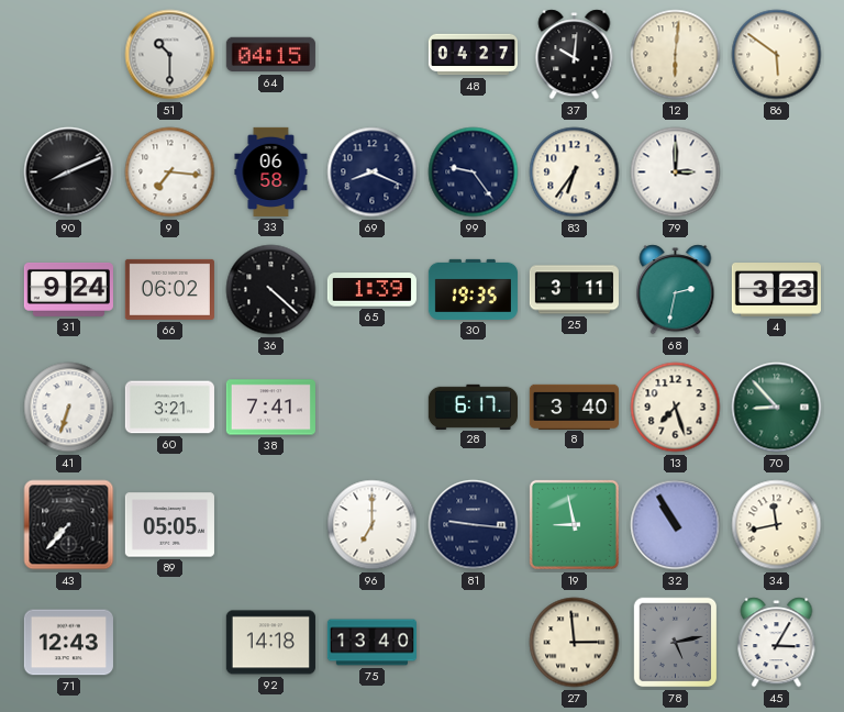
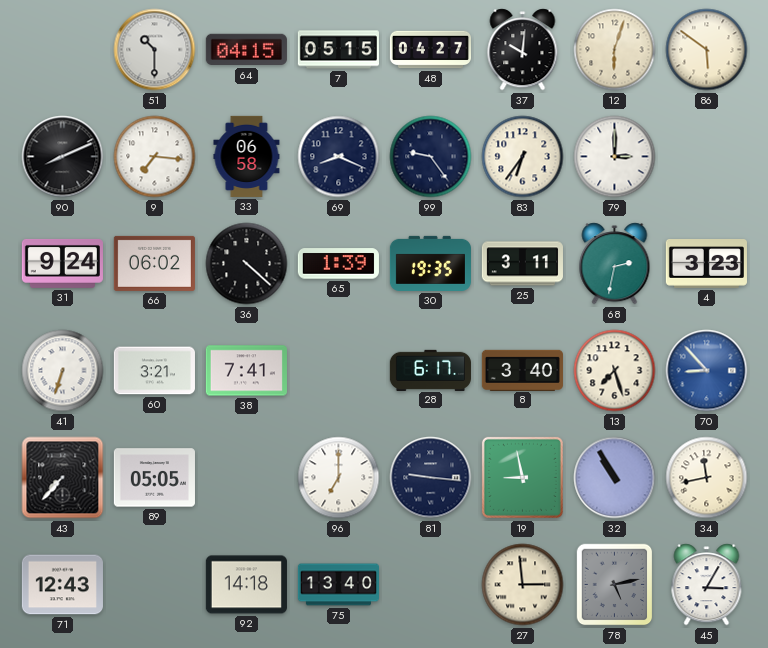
7: none -> 05:15
12: 6:01 -> 6:03
70 dial: green -> blue
